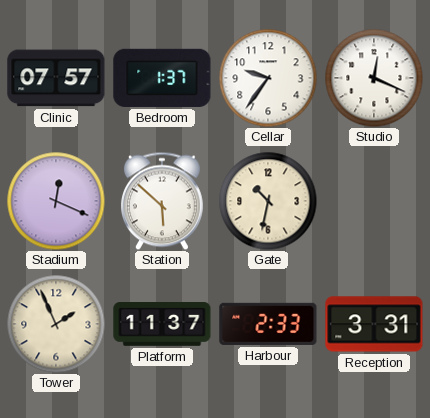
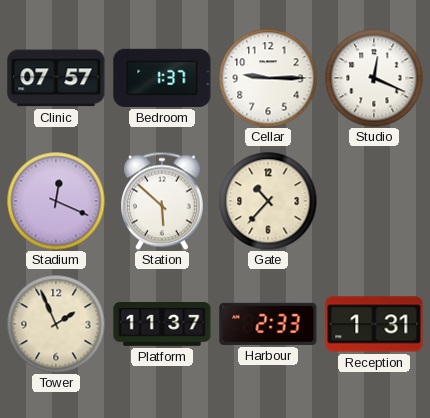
Cellar: 9:36 -> 9:15
Gate: 10:32 -> 10:37
Reception: 3:31 -> 1:31
